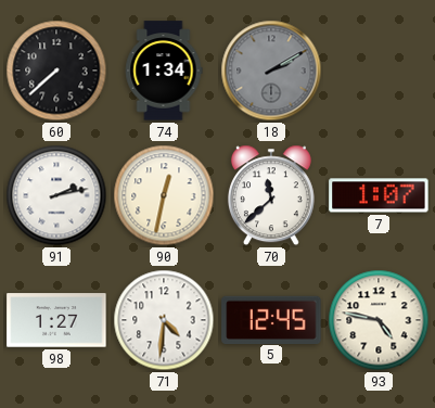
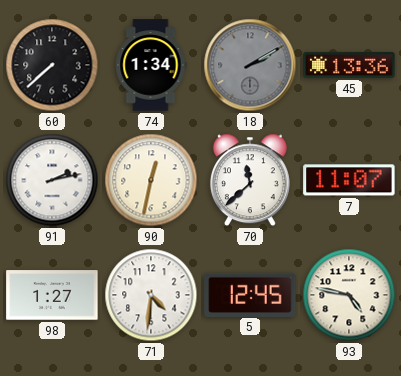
45: none -> 13:36
7: 1:07 -> 11:07
